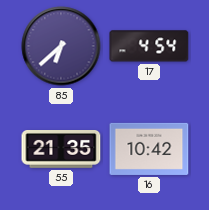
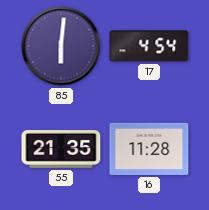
85: 6:38 -> 6:01
16: 10:42 -> 11:28
